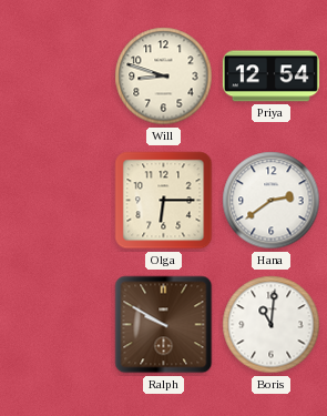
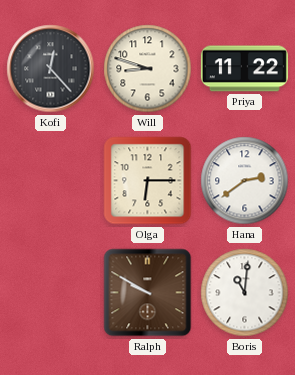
Kofi: none -> 12:23
Priya: 12:54 -> 11:22
